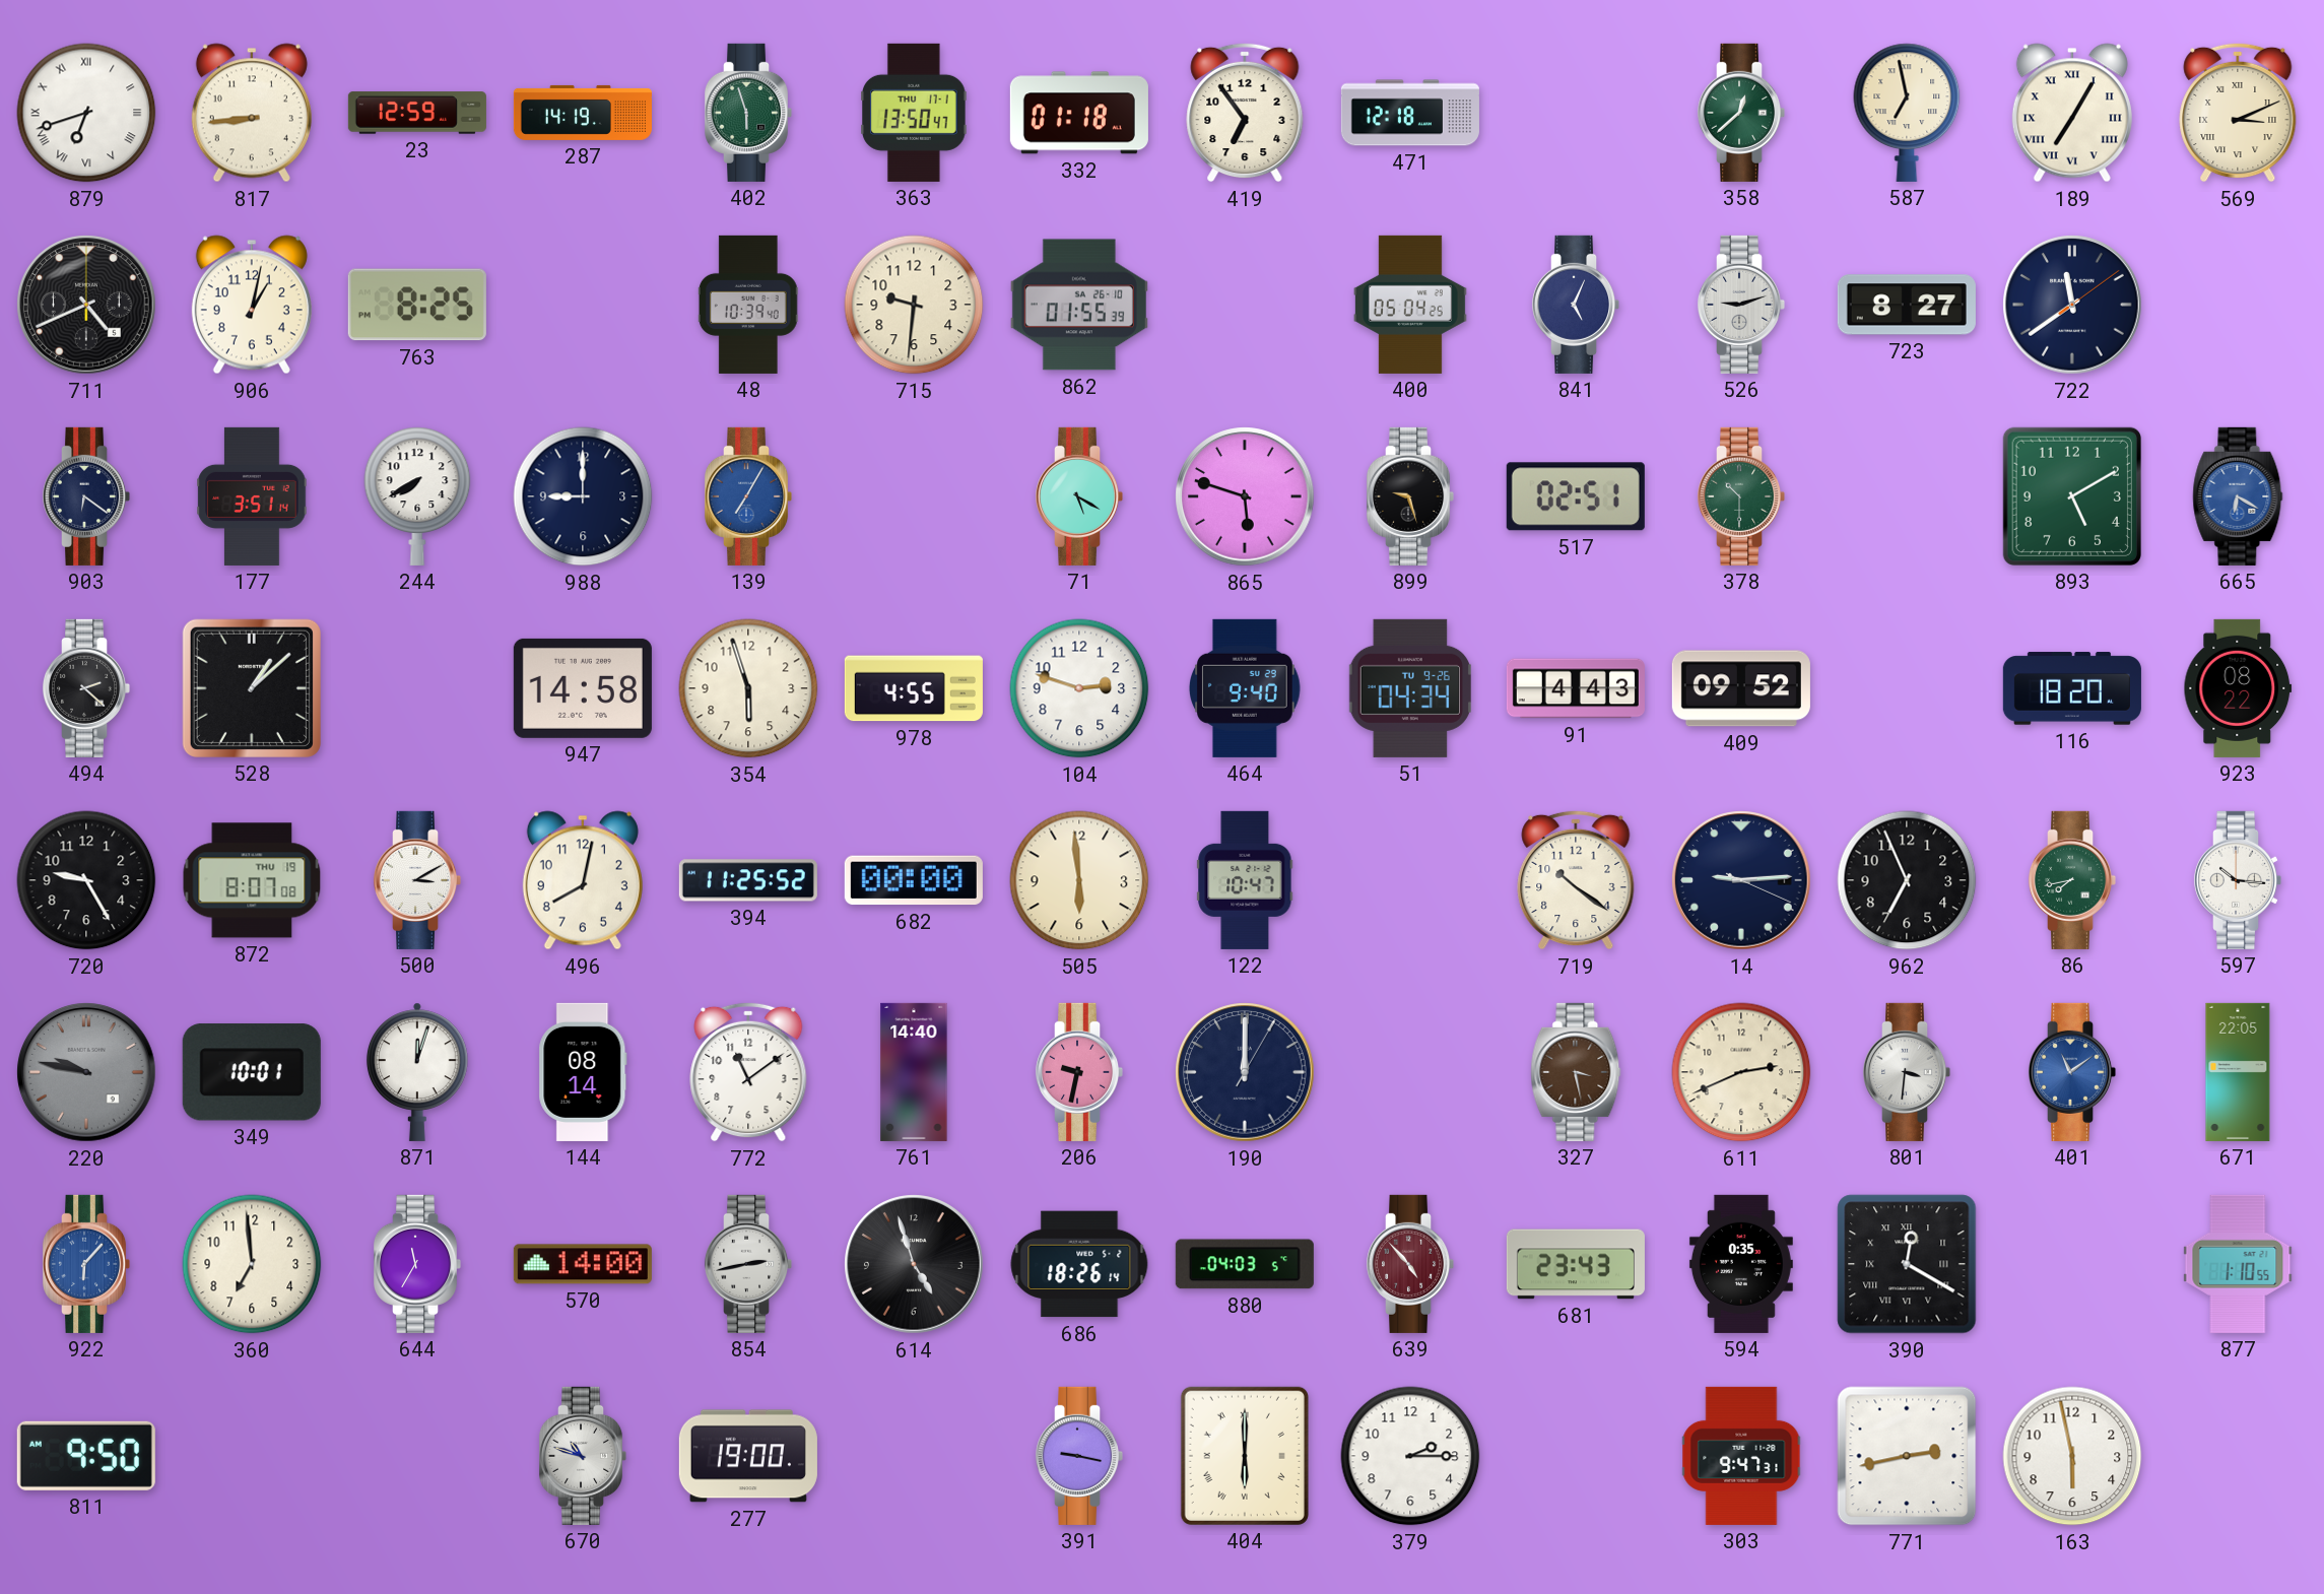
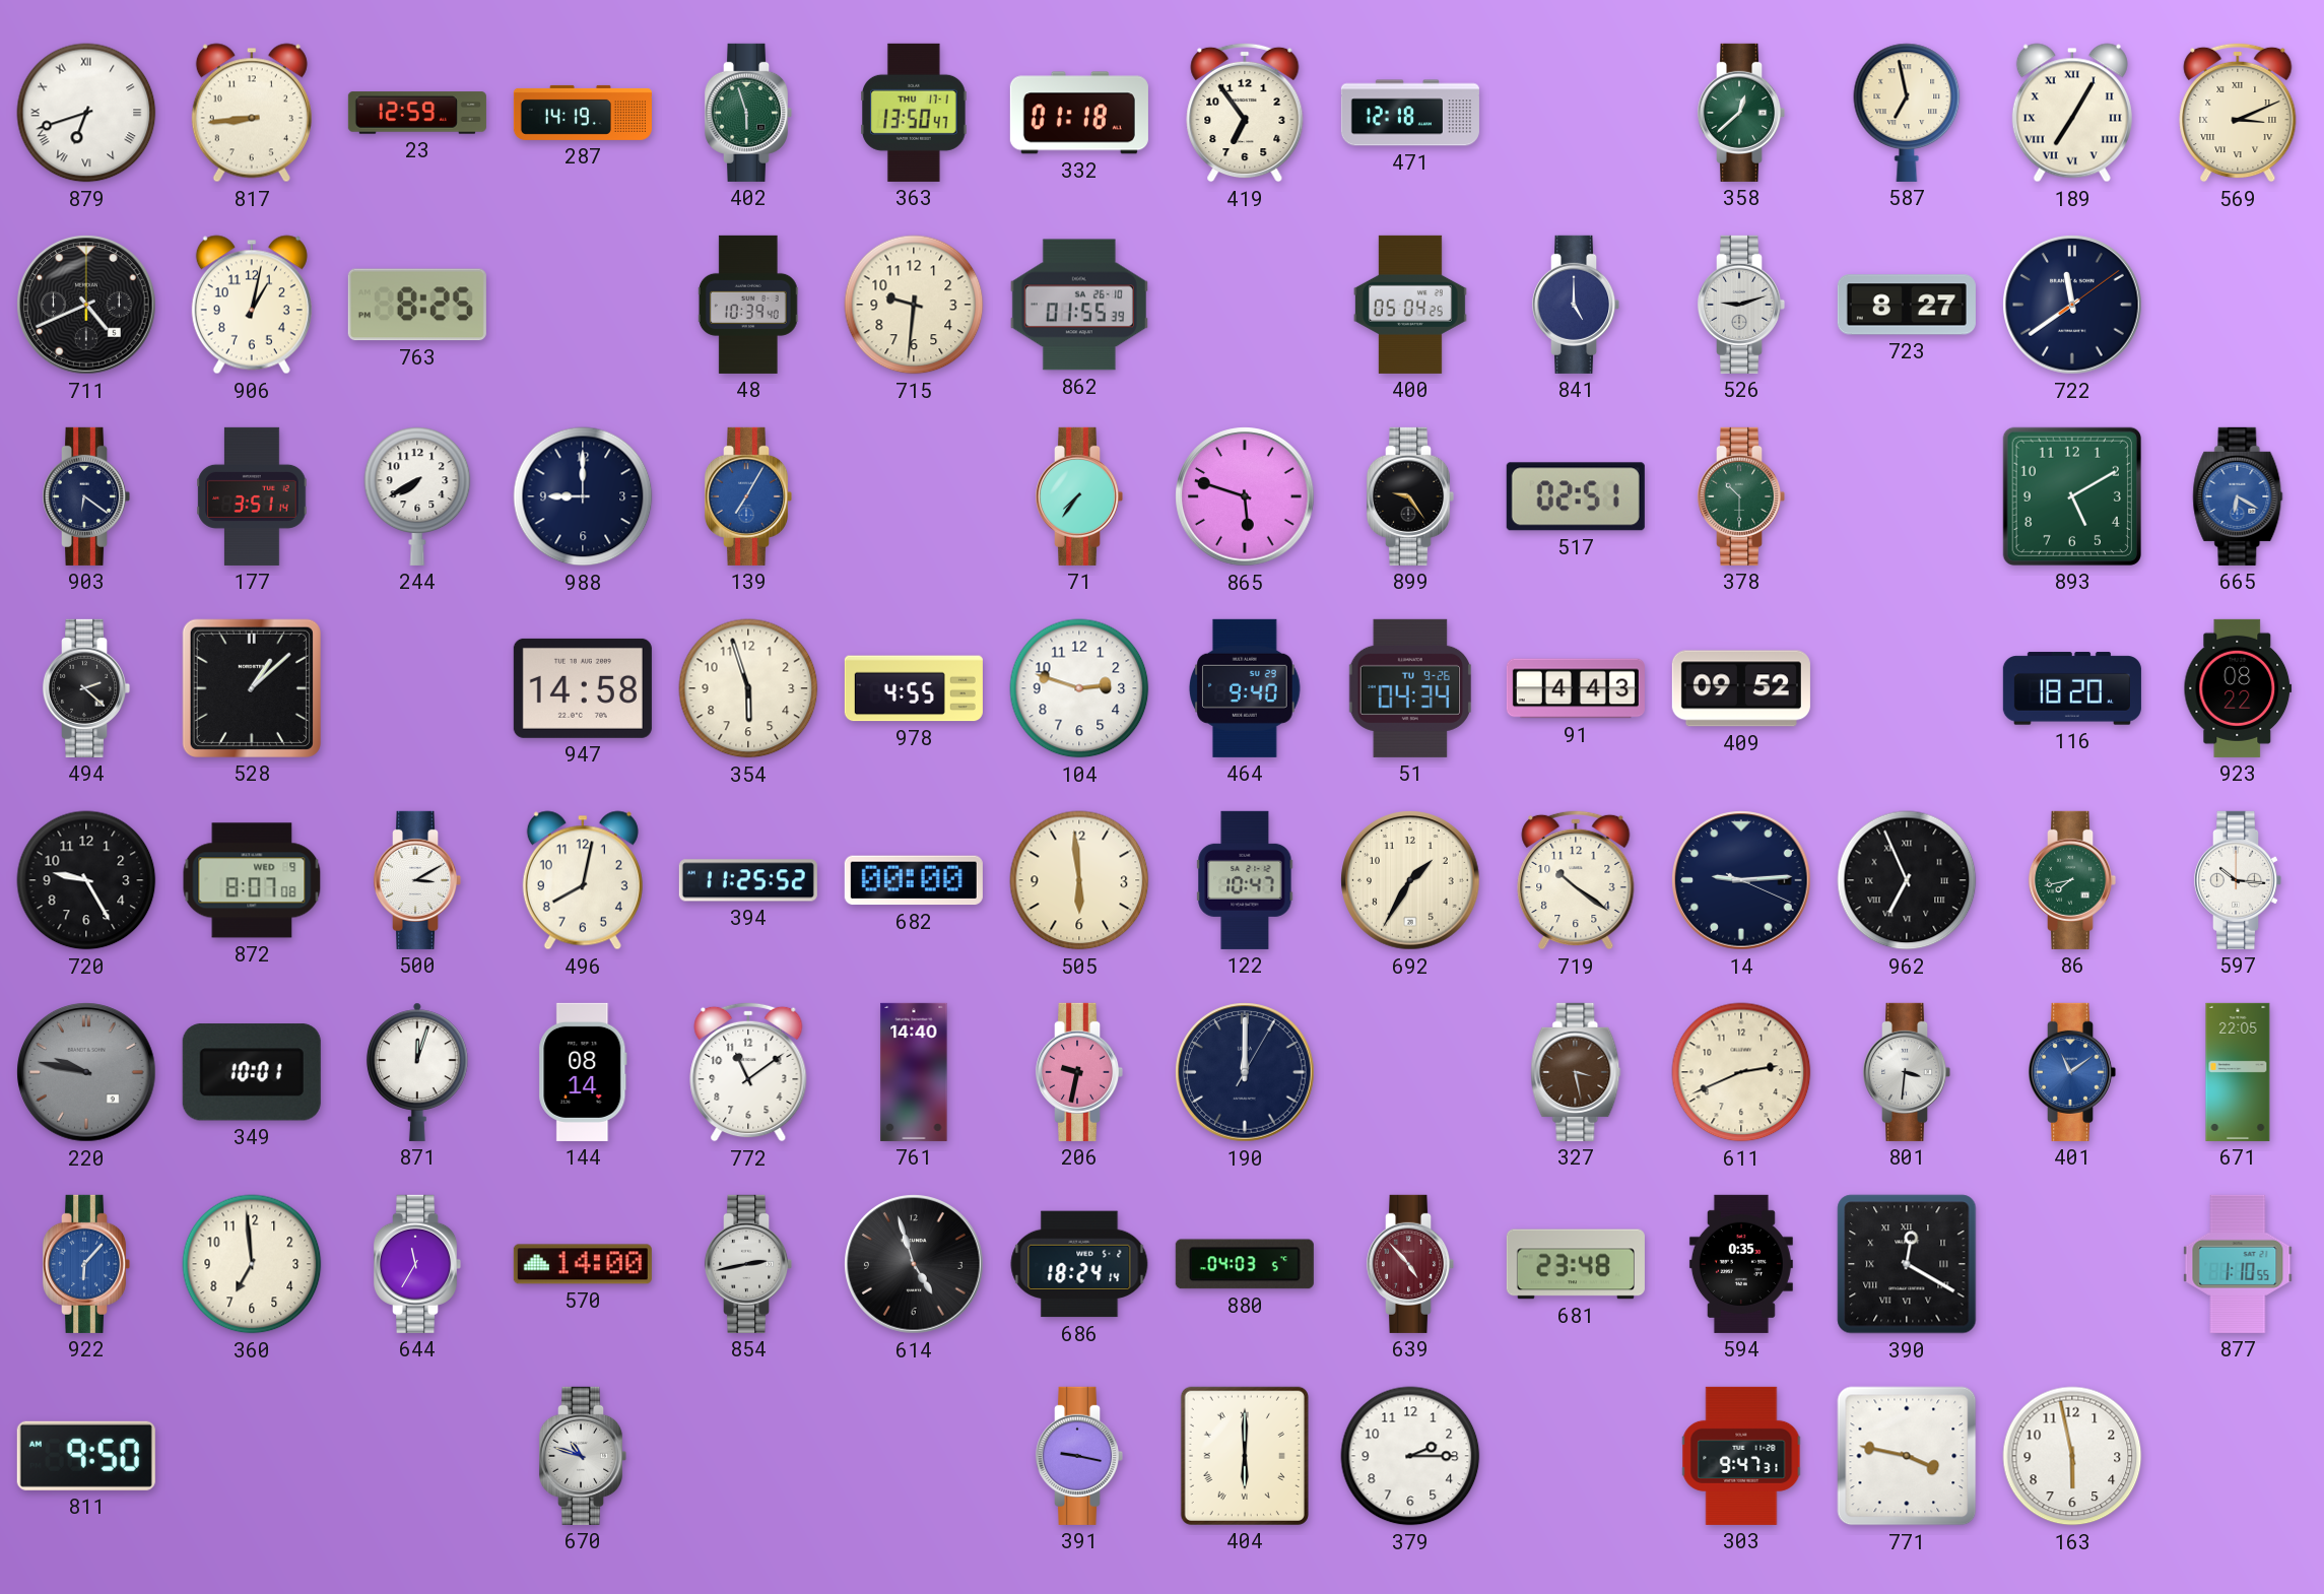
841: 5:04 -> 5:00
71: 5:20 -> 7:36
899: 9:27 -> 9:24
872 date: THU 19 -> WED 9
692: none -> 1:35
962 numerals: Arabic -> Roman
686: 18:26 -> 18:24
681: 23:43 -> 23:48
277: 19:00 -> none
771: 2:43 -> 3:47
